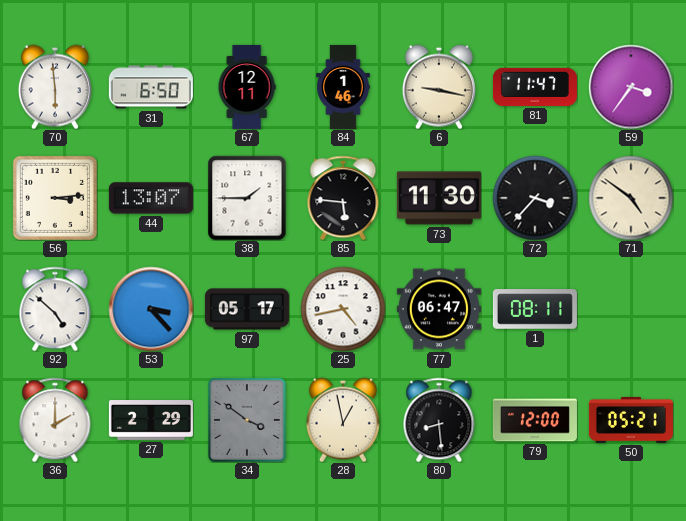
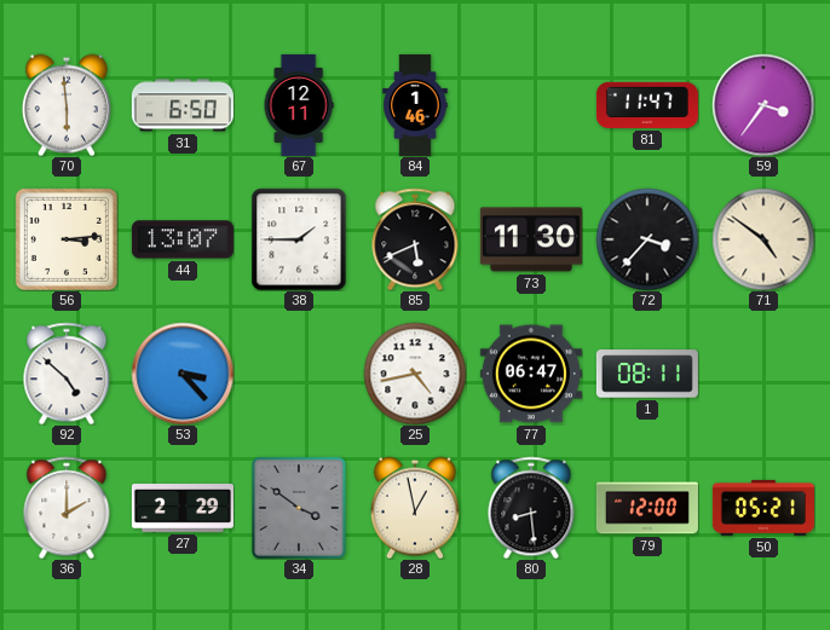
6: 9:17 -> none
85: 5:46 -> 5:41
97: 05:17 -> none
